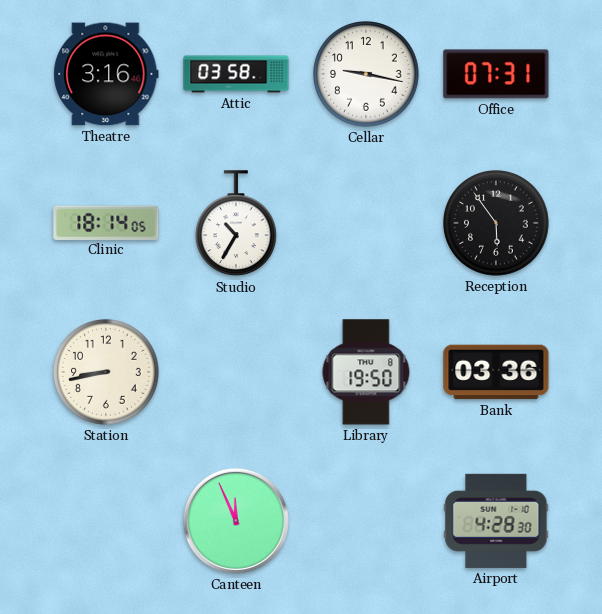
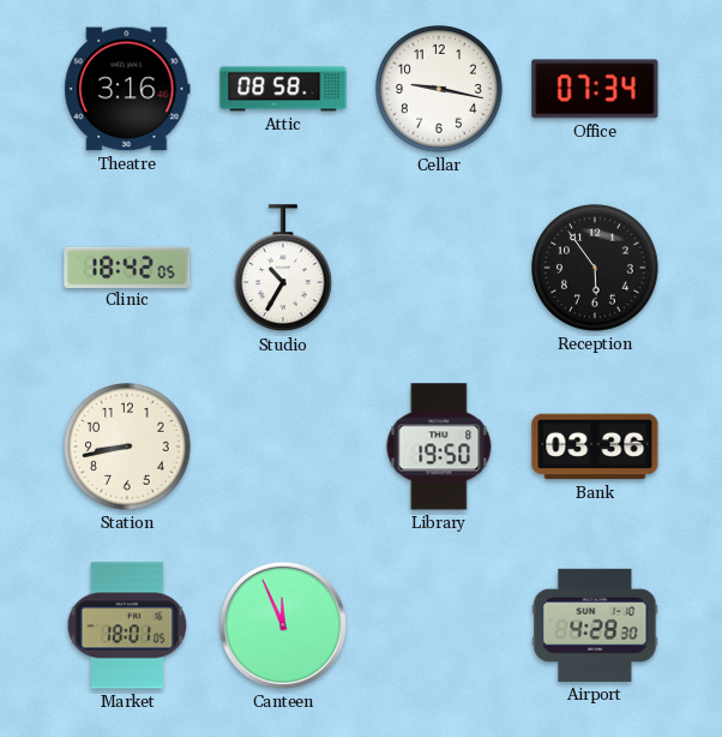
Attic: 03:58 -> 08:58
Office: 07:31 -> 07:34
Clinic: 18:14 -> 18:42
Market: none -> 18:01
